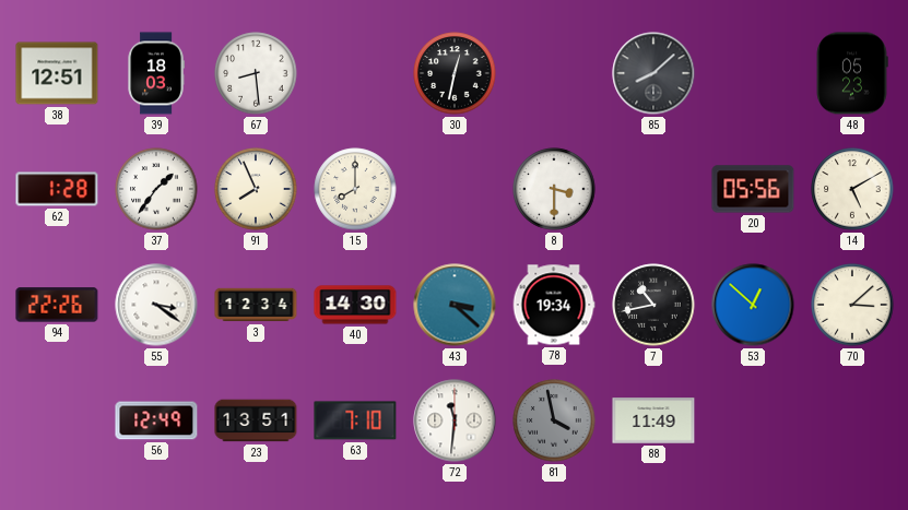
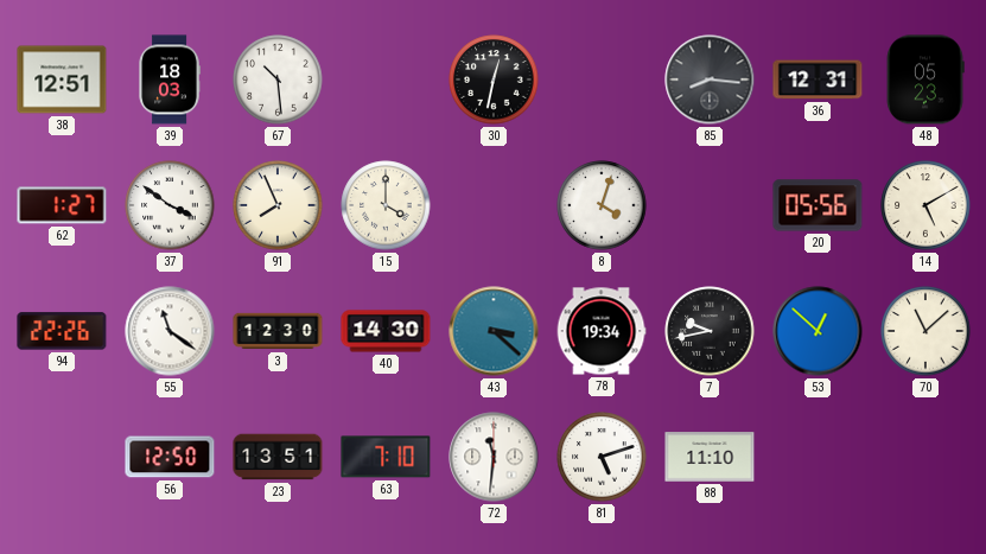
67: 8:29 -> 10:29
85: 8:08 -> 8:16
36: none -> 12:31
62: 1:28 -> 1:27
37: 1:36 -> 3:51
15: 8:00 -> 4:00
8: 3:30 -> 4:03
55: 3:21 -> 11:21
3: 12:34 -> 12:30
7: 10:43 -> 9:43
70: 3:08 -> 11:08
56: 12:49 -> 12:50
81: 3:58 -> 5:12
81 dial: grey -> white
88: 11:49 -> 11:10
